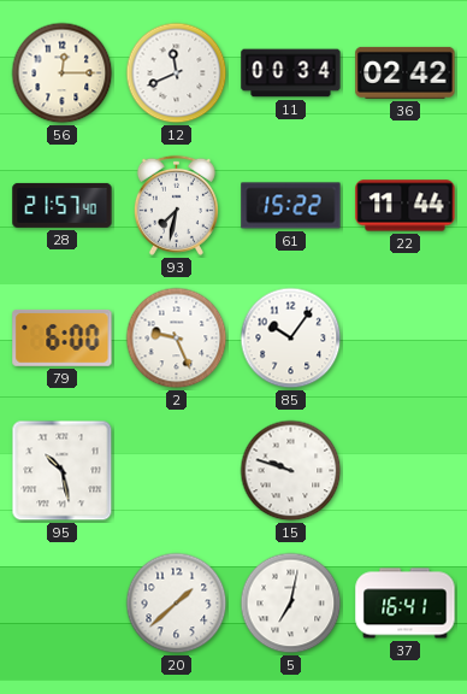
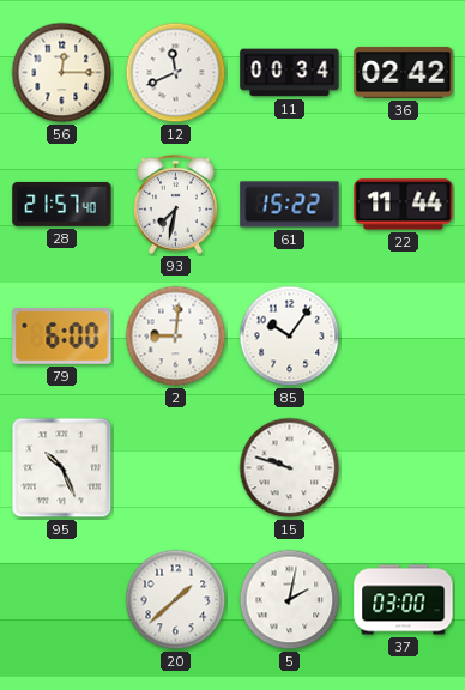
2: 9:26 -> 9:01
95: 10:28 -> 10:26
5: 7:02 -> 2:02
37: 16:41 -> 03:00
